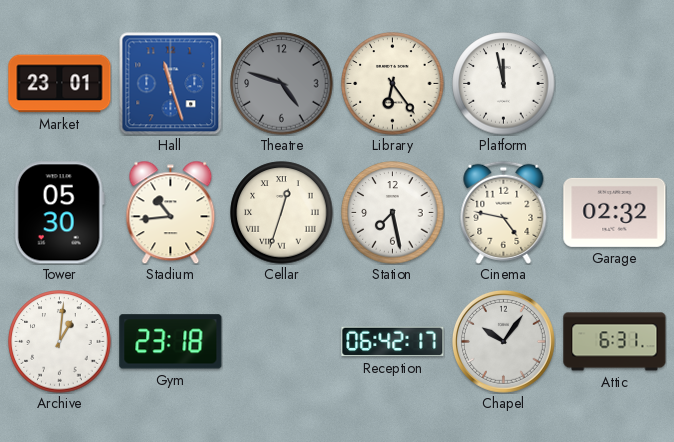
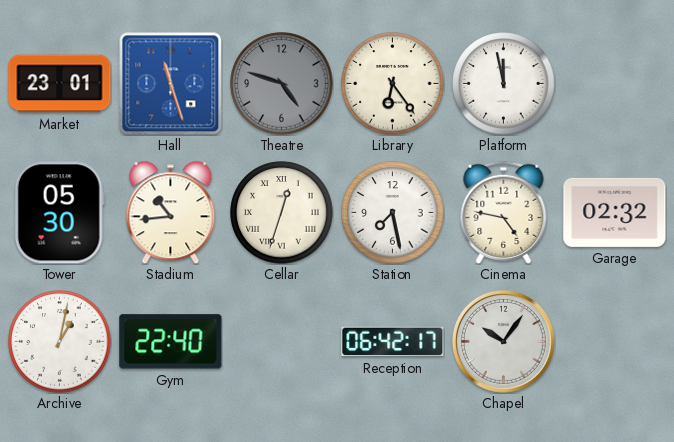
Archive: 1:01 -> 1:02
Gym: 23:18 -> 22:40
Attic: 6:31 -> none
